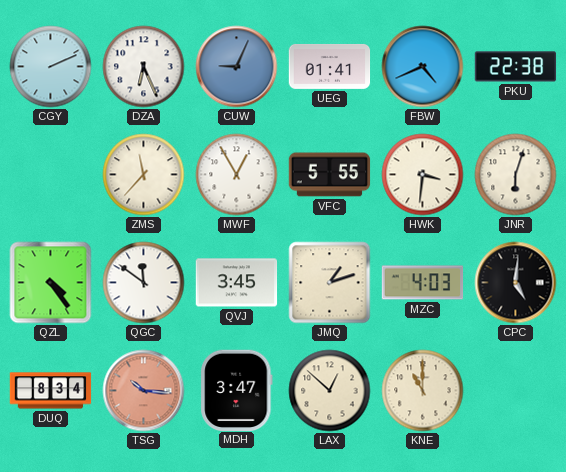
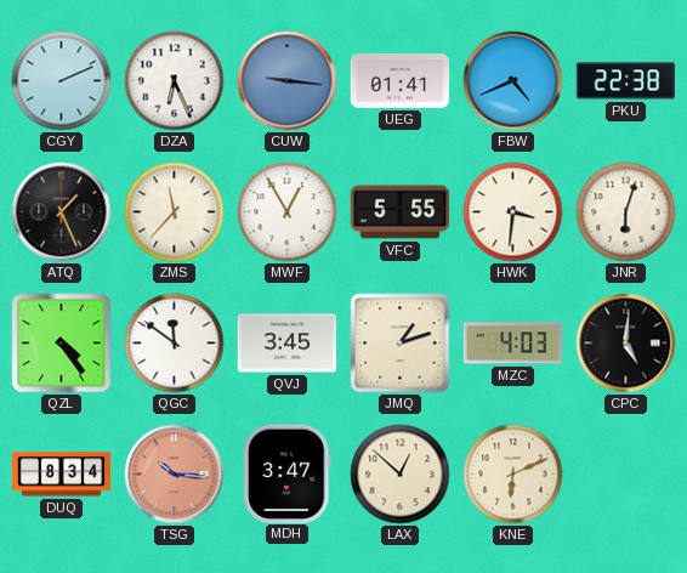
CUW: 9:04 -> 9:16
ATQ: none -> 1:26
KNE: 11:00 -> 6:11
